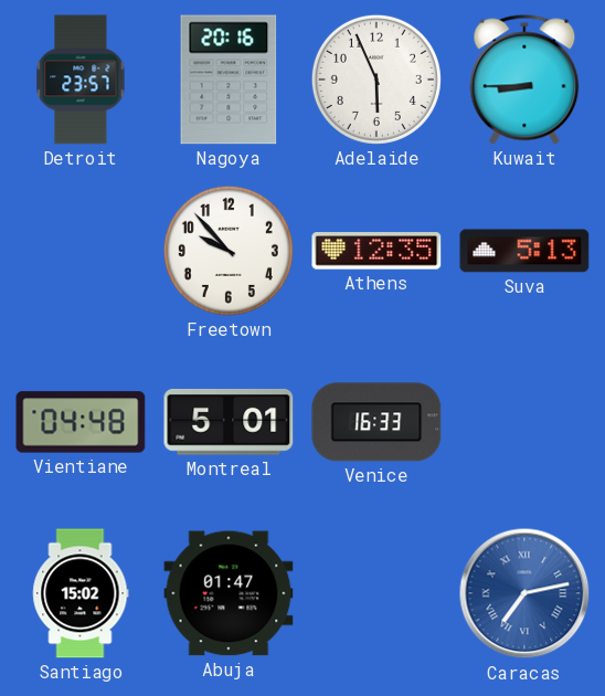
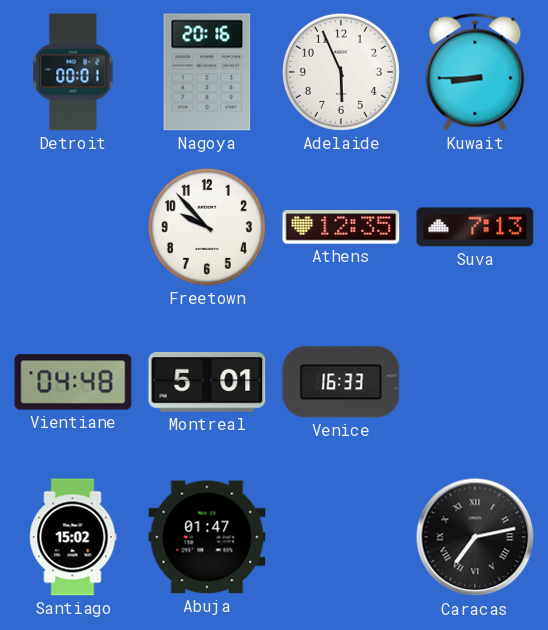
Detroit: 23:57 -> 00:01
Suva: 5:13 -> 7:13
Caracas dial: blue -> black
